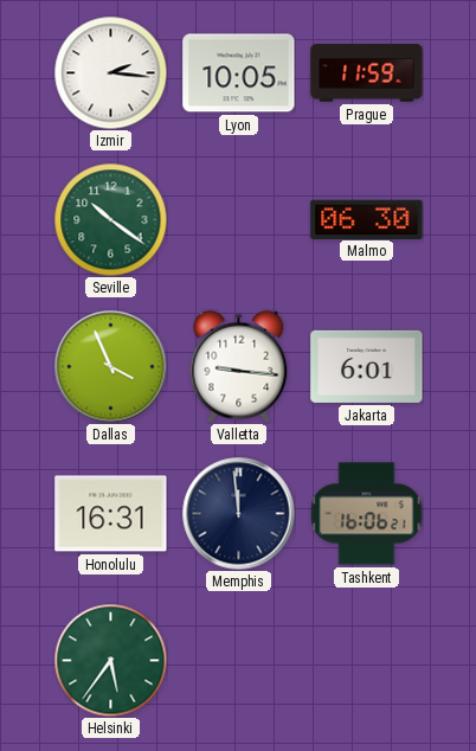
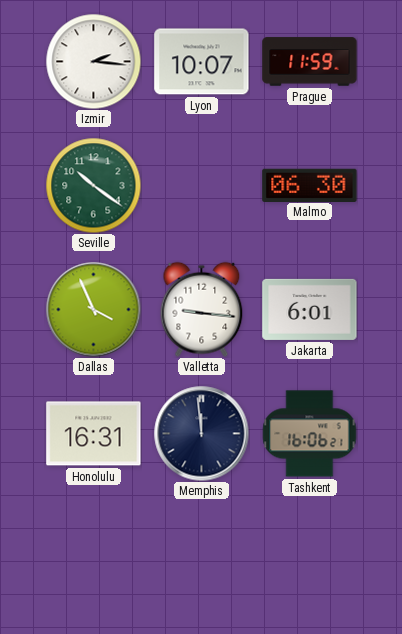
Lyon: 10:05 -> 10:07
Helsinki: 5:36 -> none
